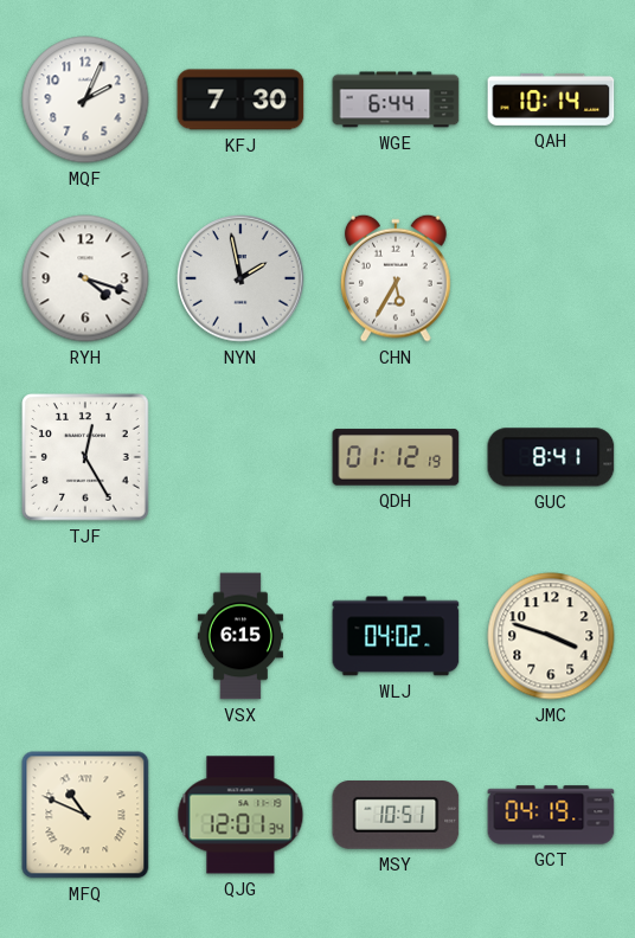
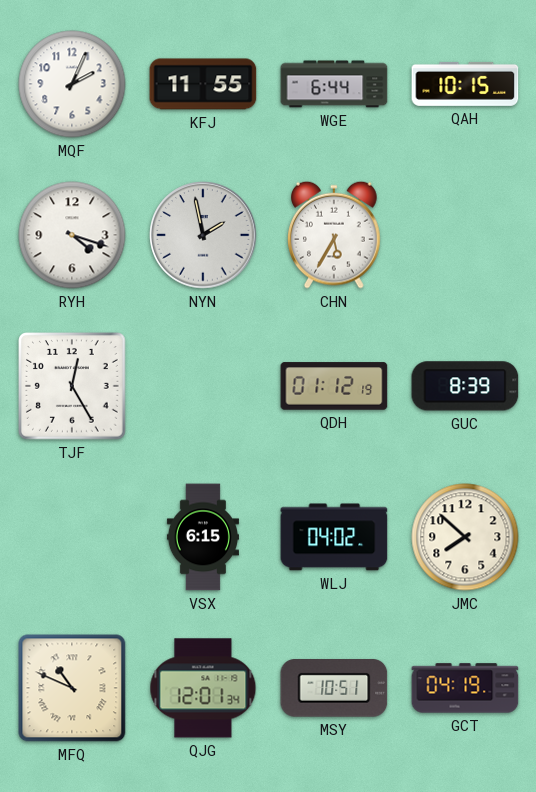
KFJ: 7:30 -> 11:55
QAH: 10:14 -> 10:15
GUC: 8:41 -> 8:39
JMC: 3:48 -> 7:52
